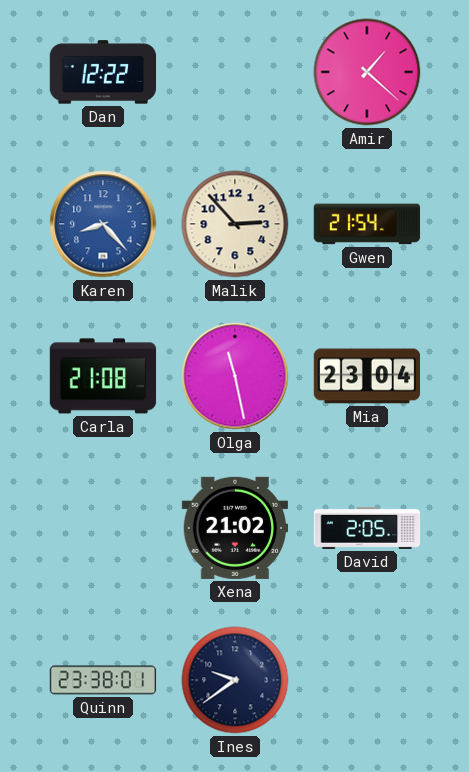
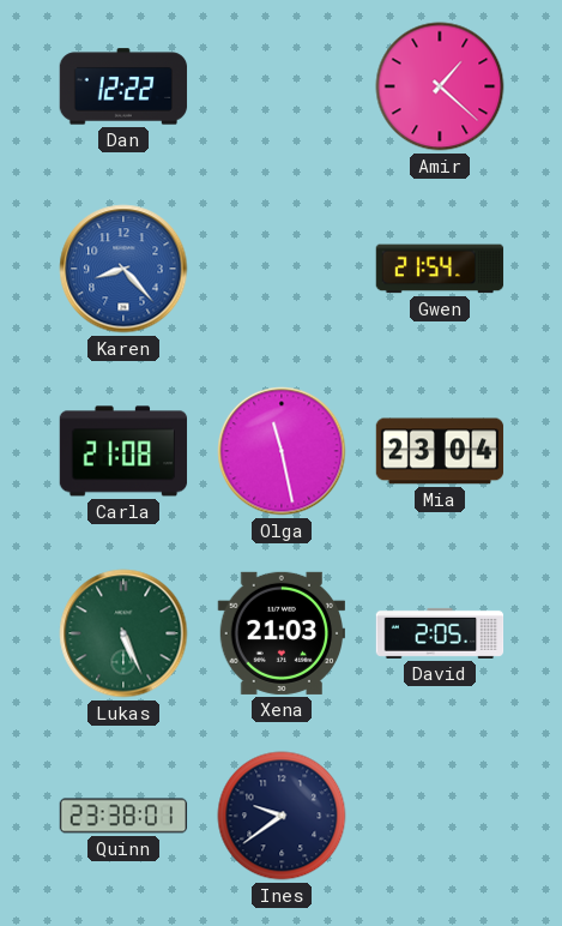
Malik: 2:53 -> none
Lukas: none -> 5:26
Xena: 21:02 -> 21:03
